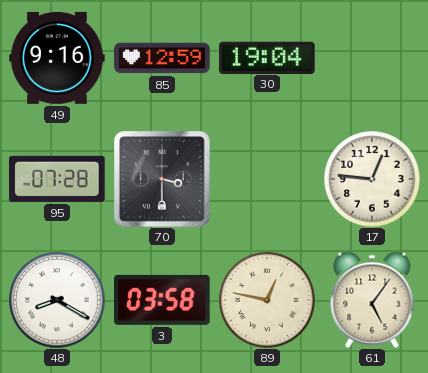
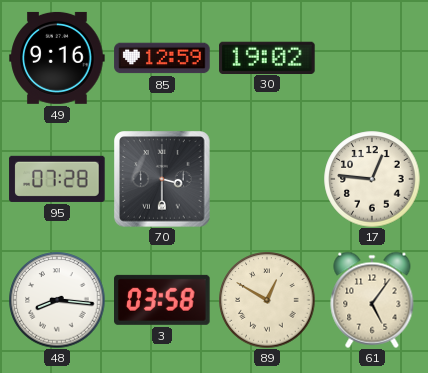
30: 19:04 -> 19:02
48: 8:20 -> 8:16
89: 12:47 -> 12:50
